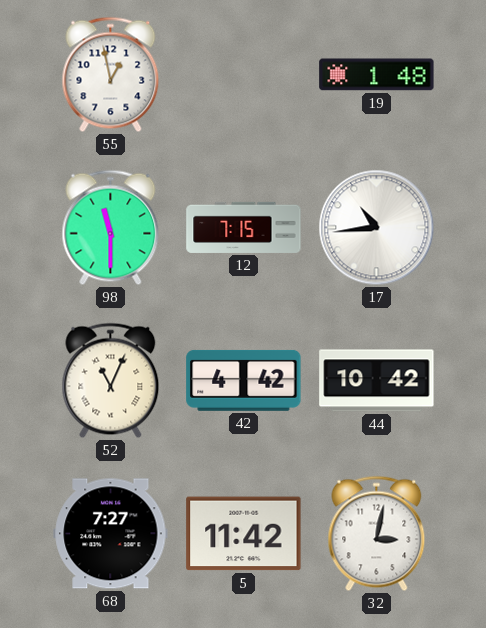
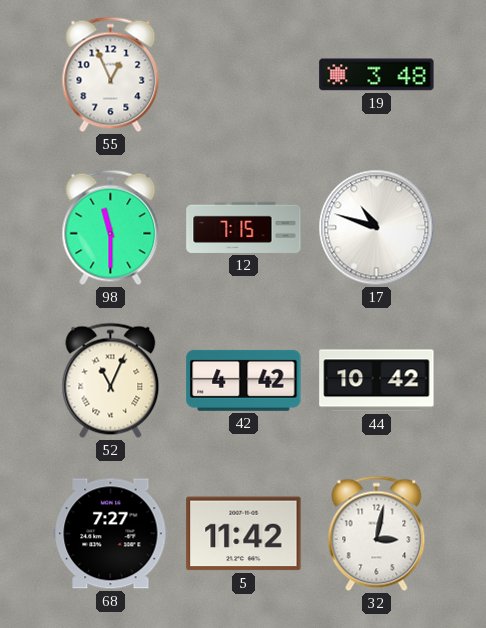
55: 12:58 -> 12:56
19: 1:48 -> 3:48
17: 10:44 -> 10:48
